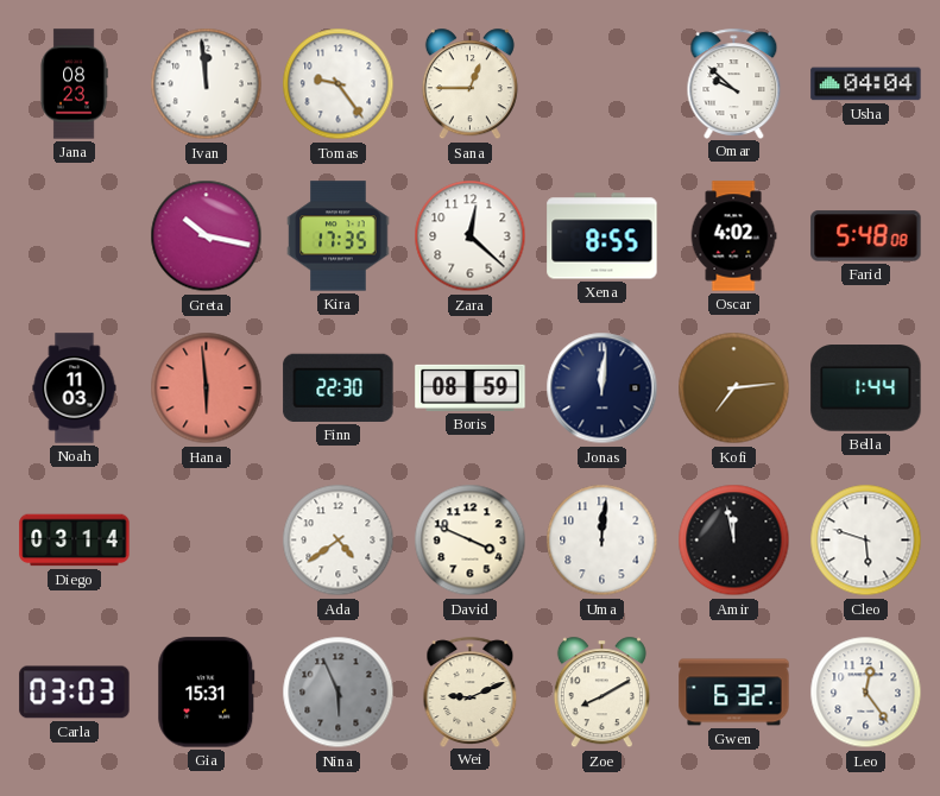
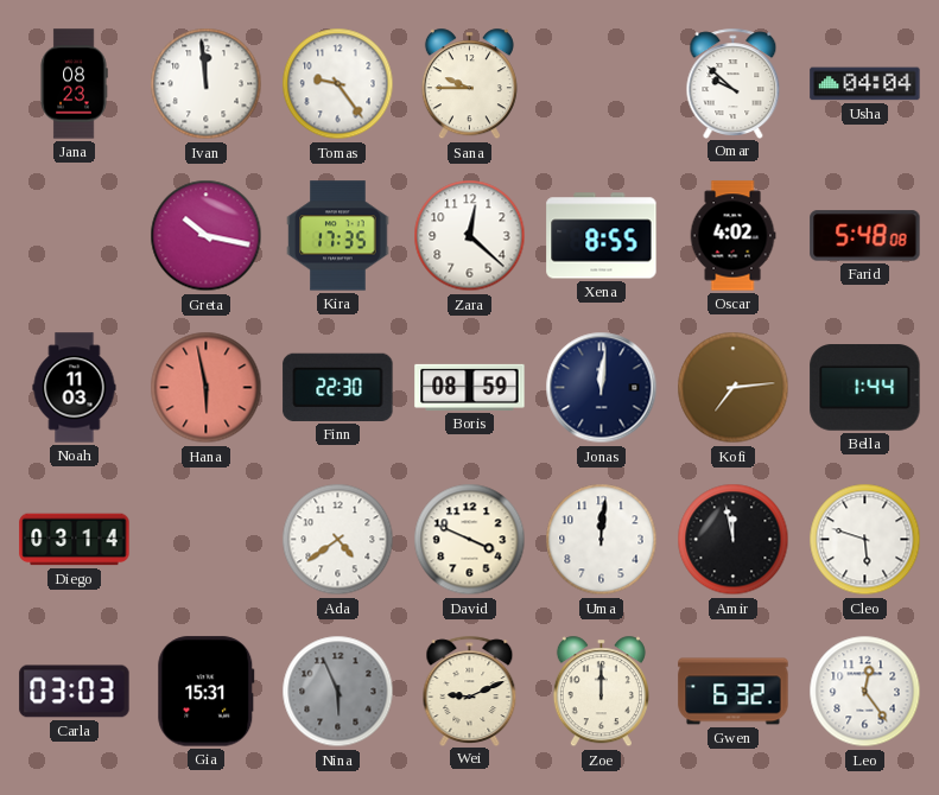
Sana: 12:45 -> 9:45
Hana: 5:59 -> 5:58
Zoe: 8:10 -> 12:00
